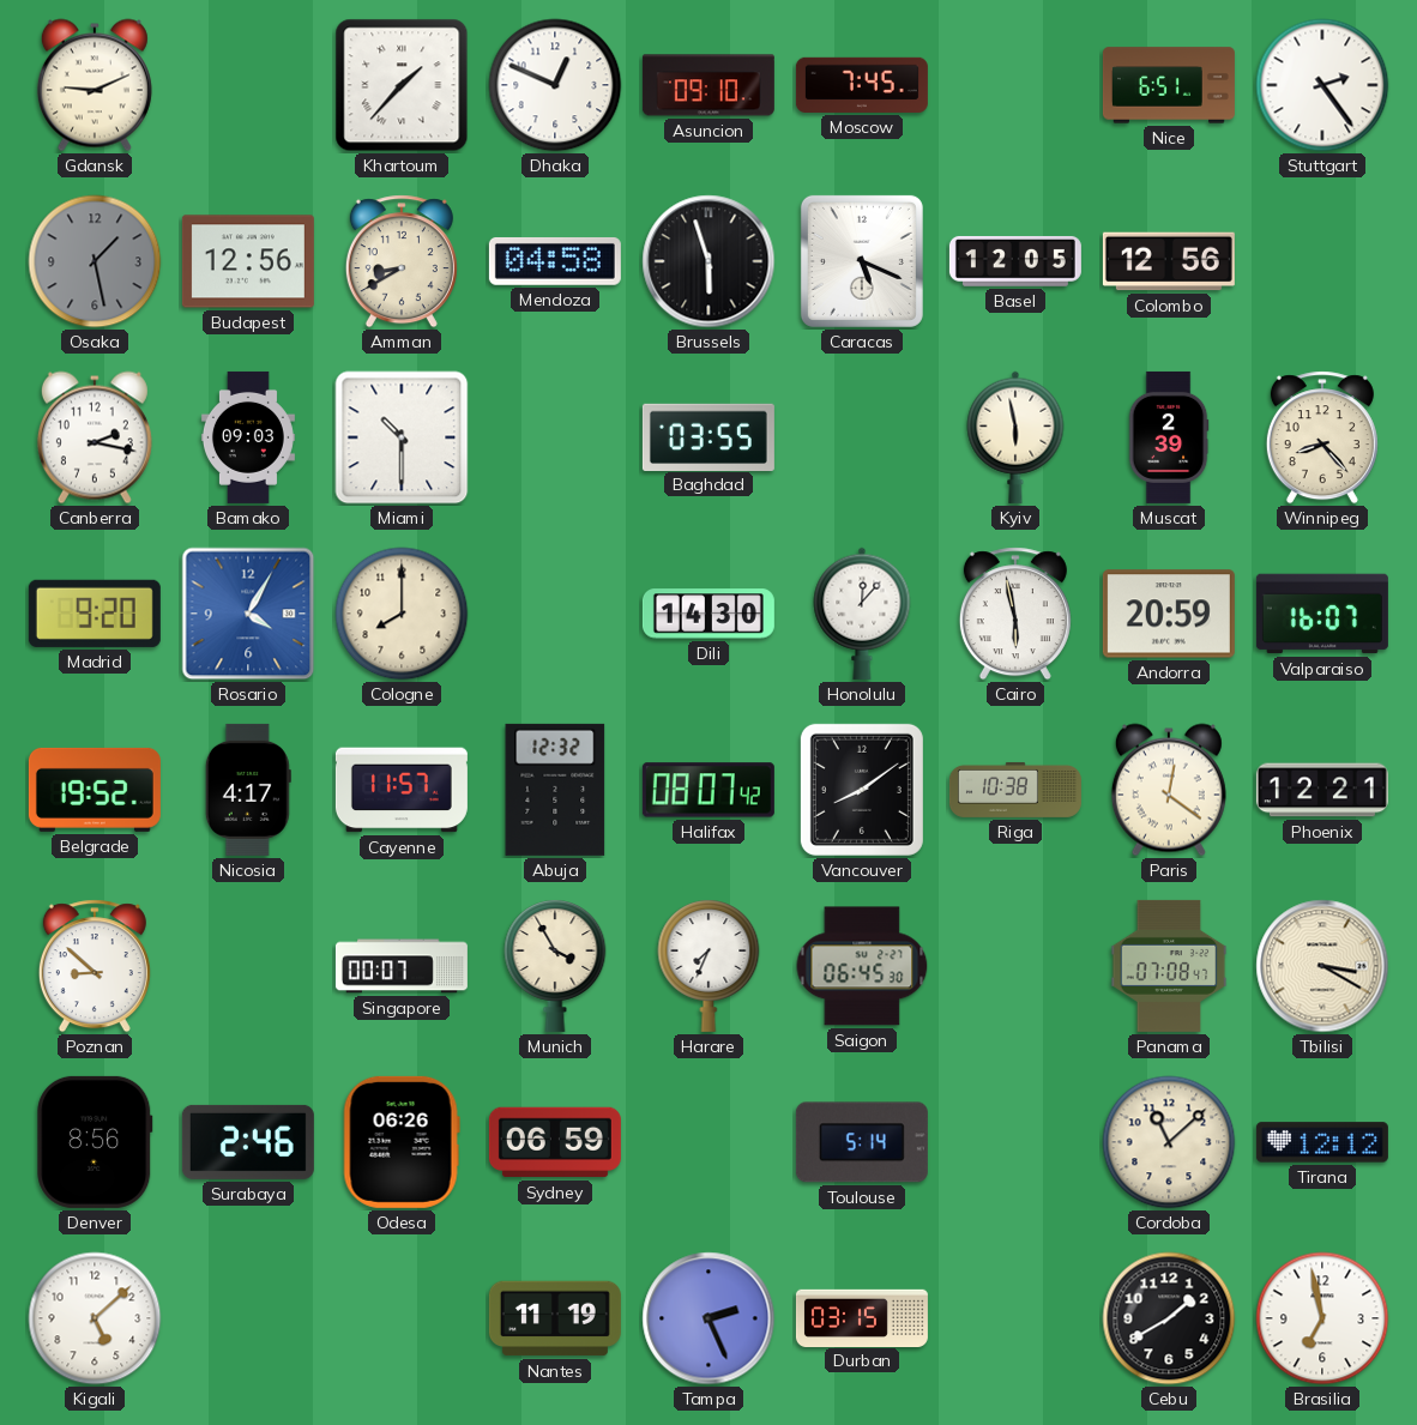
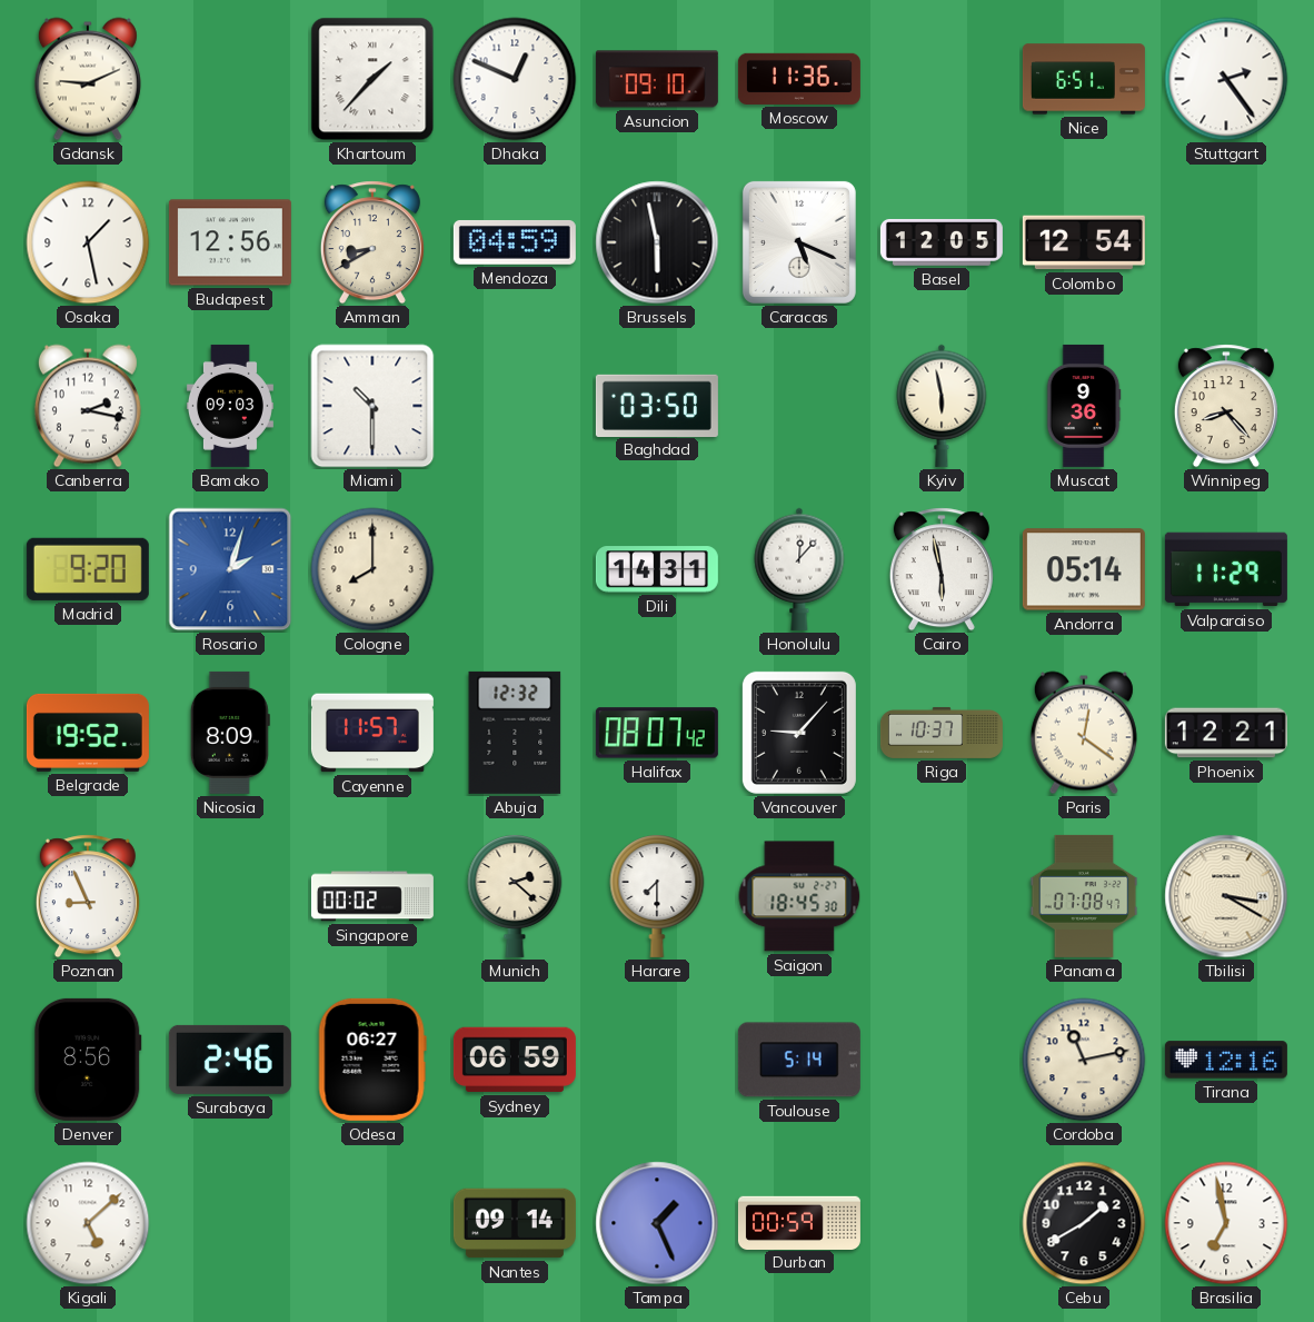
Moscow: 7:45 -> 11:36
Osaka dial: grey -> white
Mendoza: 04:58 -> 04:59
Brussels: 5:57 -> 5:58
Colombo: 12:56 -> 12:54
Baghdad: 03:55 -> 03:50
Muscat: 2:39 -> 9:36
Rosario: 4:05 -> 2:03
Dili: 14:30 -> 14:31
Andorra: 20:59 -> 05:14
Valparaiso: 16:07 -> 11:29
Nicosia: 4:17 -> 8:09
Vancouver: 8:09 -> 9:07
Riga: 10:38 -> 10:37
Poznan: 8:52 -> 8:56
Singapore: 00:07 -> 00:02
Munich: 3:55 -> 2:22
Harare: 7:34 -> 7:30
Saigon: 06:45 -> 18:45
Odesa: 06:26 -> 06:27
Cordoba: 11:08 -> 11:13
Tirana: 12:12 -> 12:16
Nantes: 11:19 -> 09:14
Tampa: 2:26 -> 1:26
Durban: 03:15 -> 00:59
